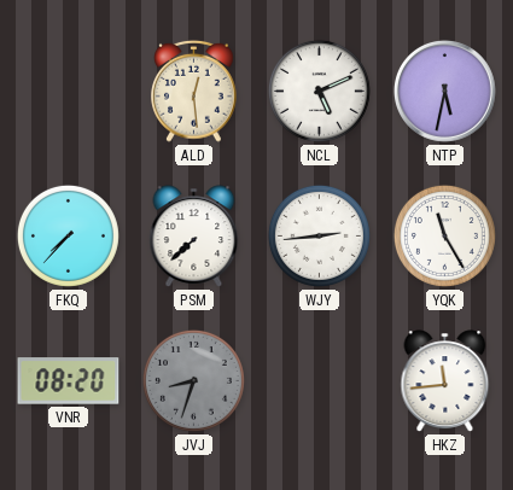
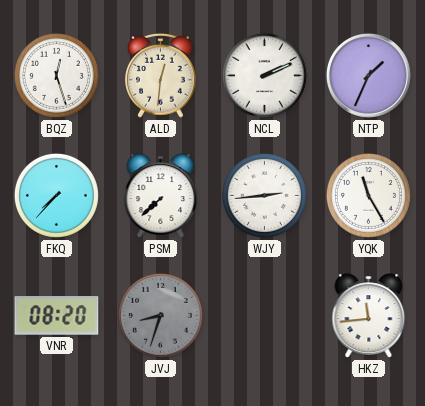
BQZ: none -> 12:27
ALD: 12:29 -> 12:31
NCL: 5:11 -> 2:11
NTP: 5:32 -> 1:34
